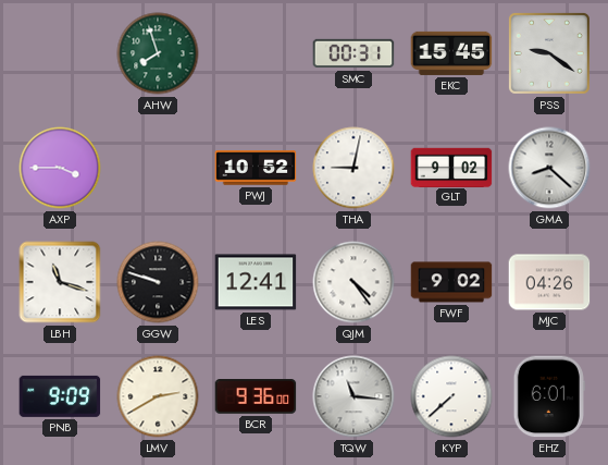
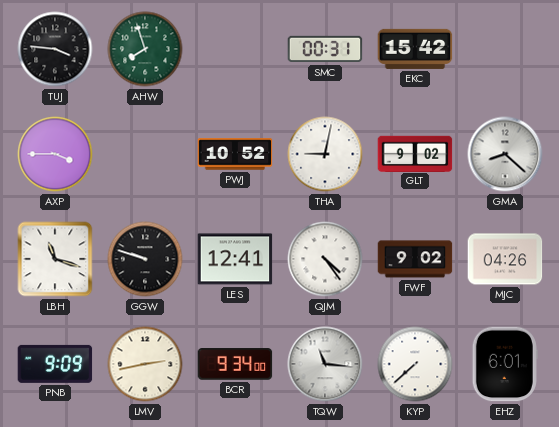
TUJ: none -> 3:46
EKC: 15:45 -> 15:42
PSS: 9:21 -> none
LMV: 2:40 -> 2:43
BCR: 9:36 -> 9:34
